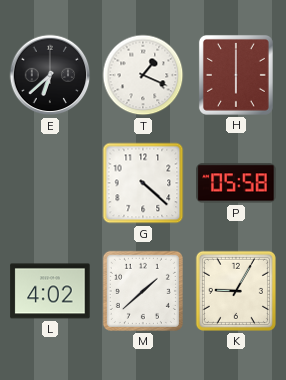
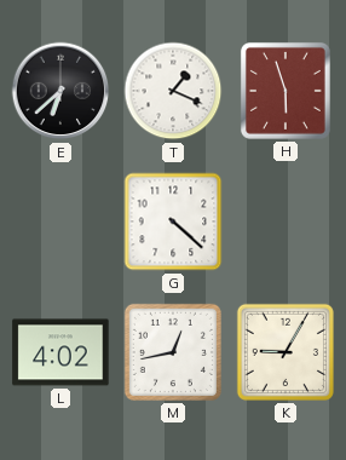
H: 6:00 -> 5:57
P: 05:58 -> none
M: 1:38 -> 12:43
